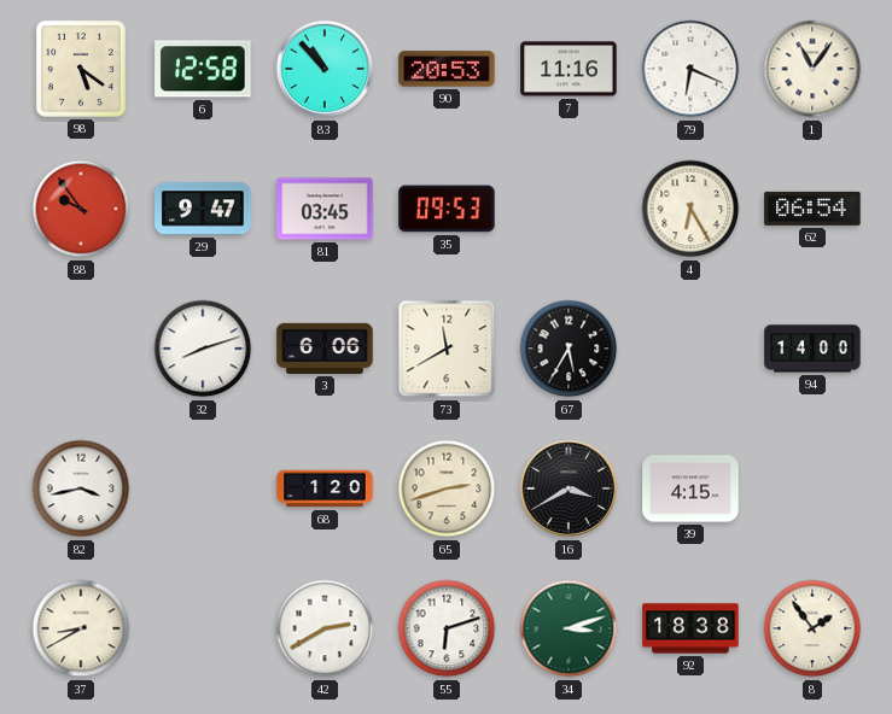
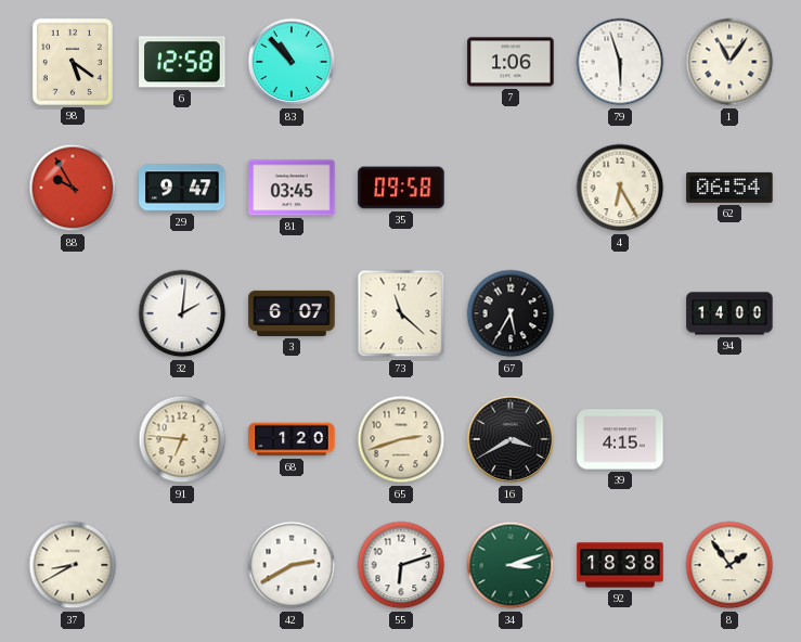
90: 20:53 -> none
7: 11:16 -> 1:06
79: 6:19 -> 5:57
88: 9:54 -> 9:55
35: 09:53 -> 09:58
32: 8:12 -> 2:01
3: 6:06 -> 6:07
73: 11:40 -> 11:22
82: 3:43 -> none
91: none -> 6:46
